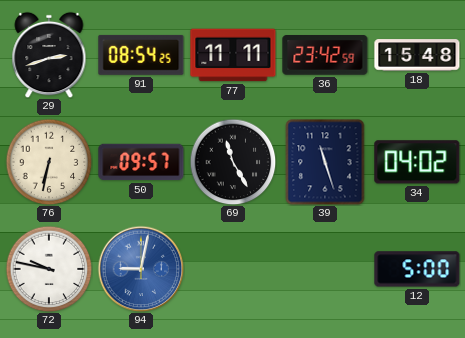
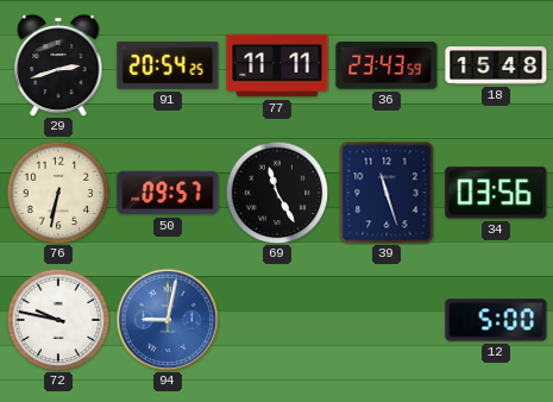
91: 08:54 -> 20:54
36: 23:42 -> 23:43
34: 04:02 -> 03:56
